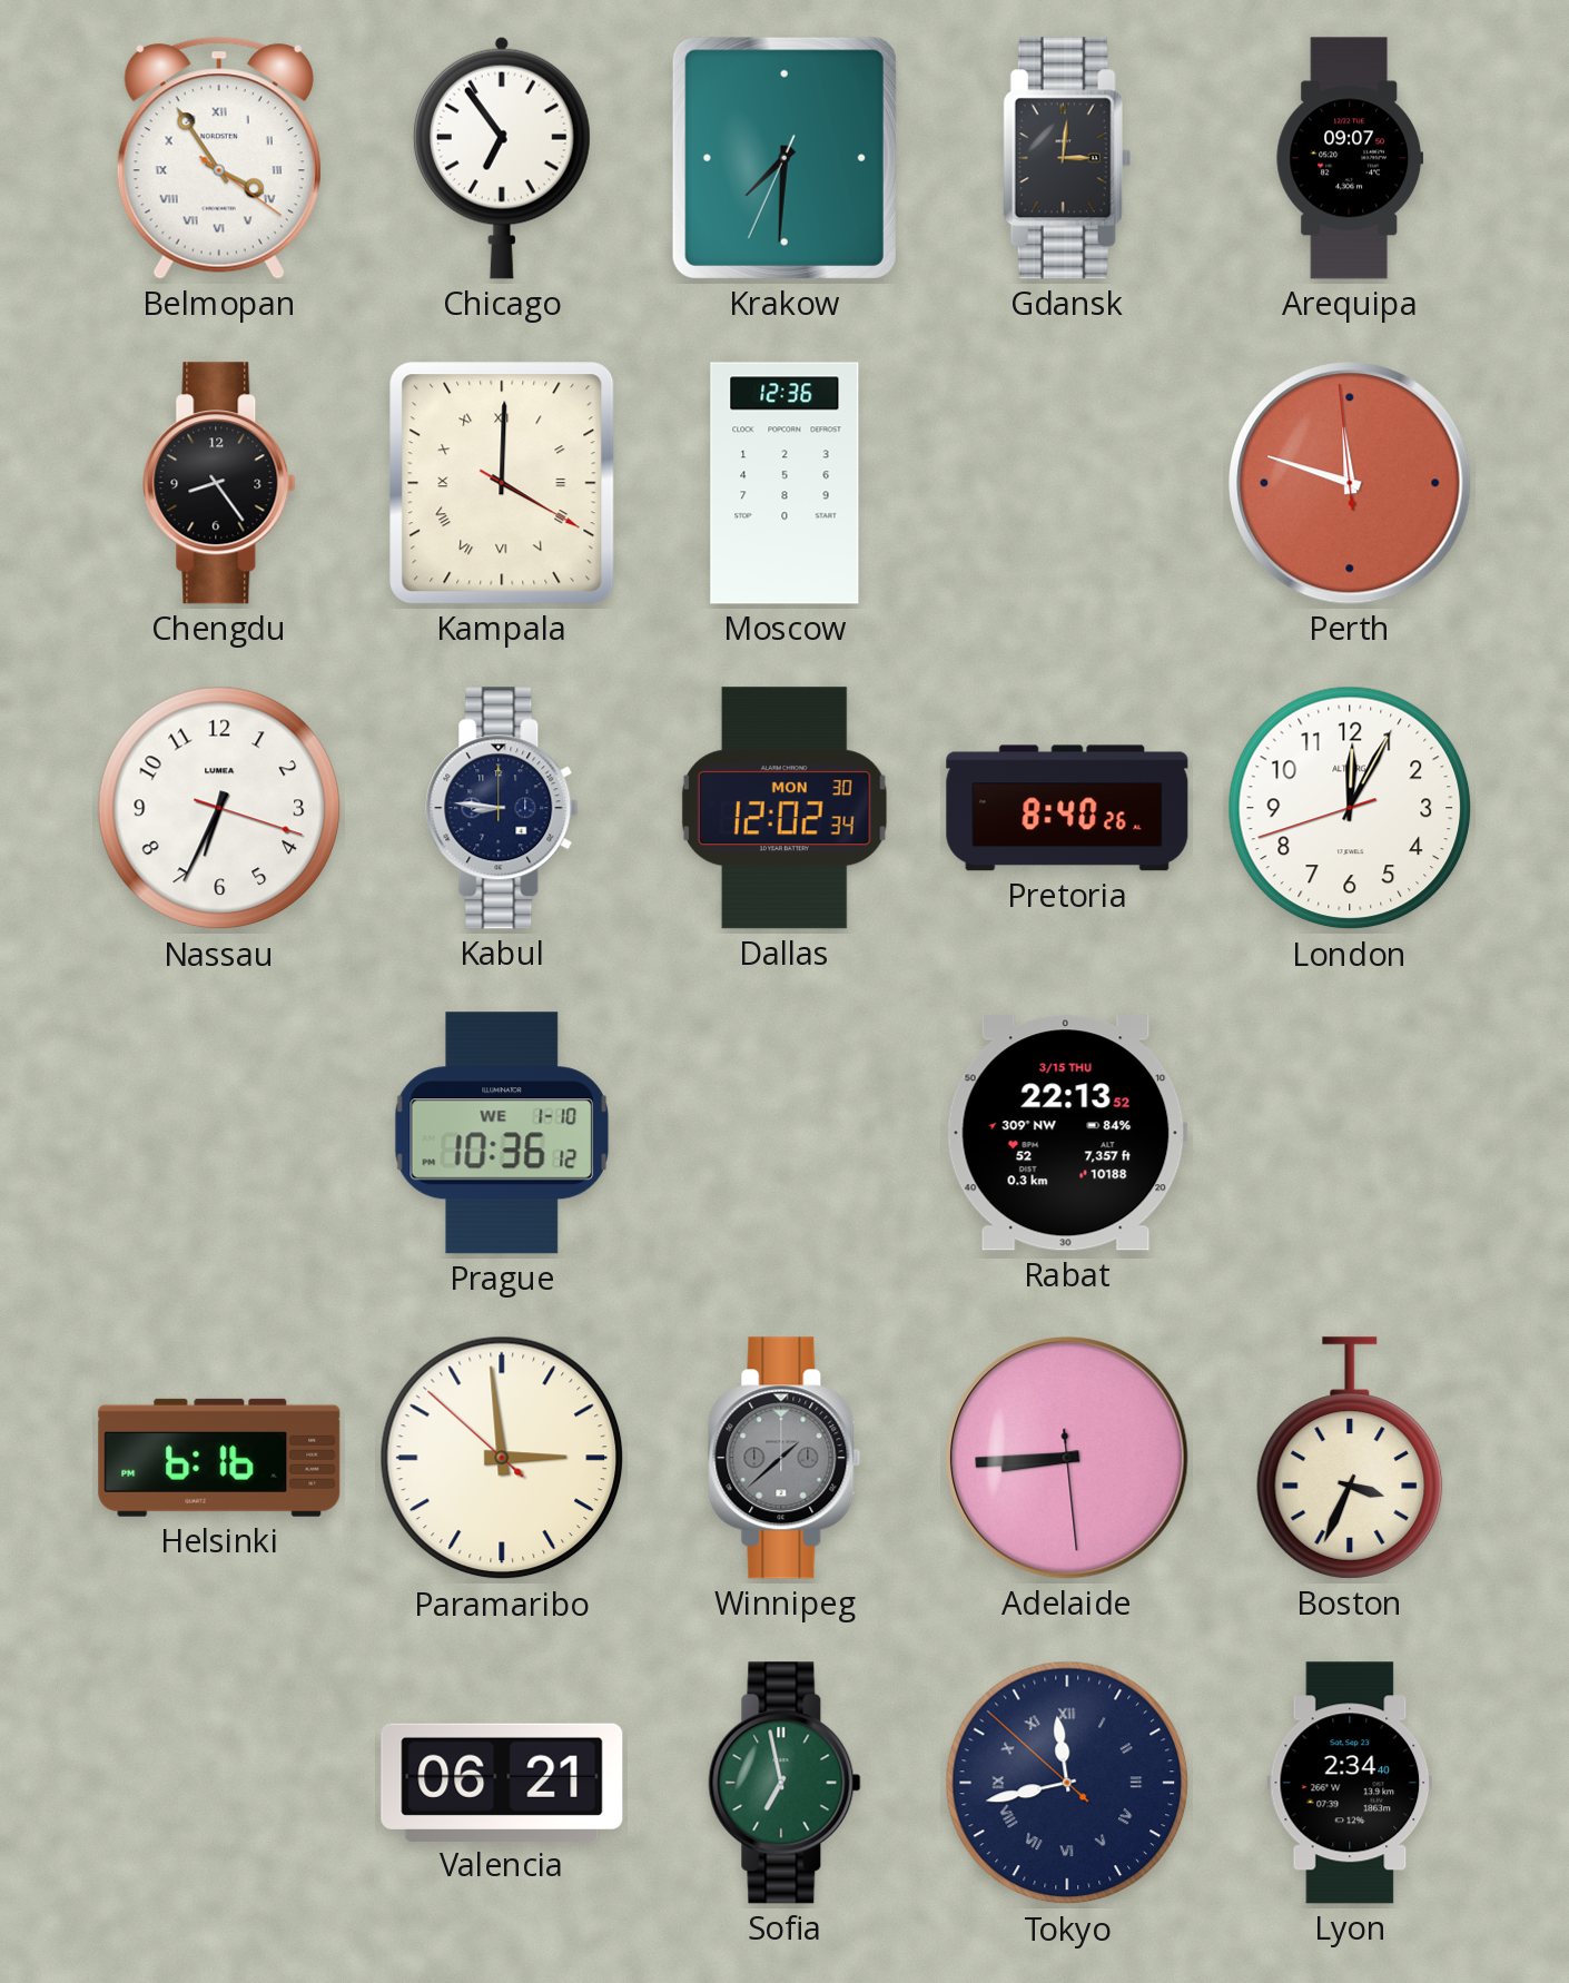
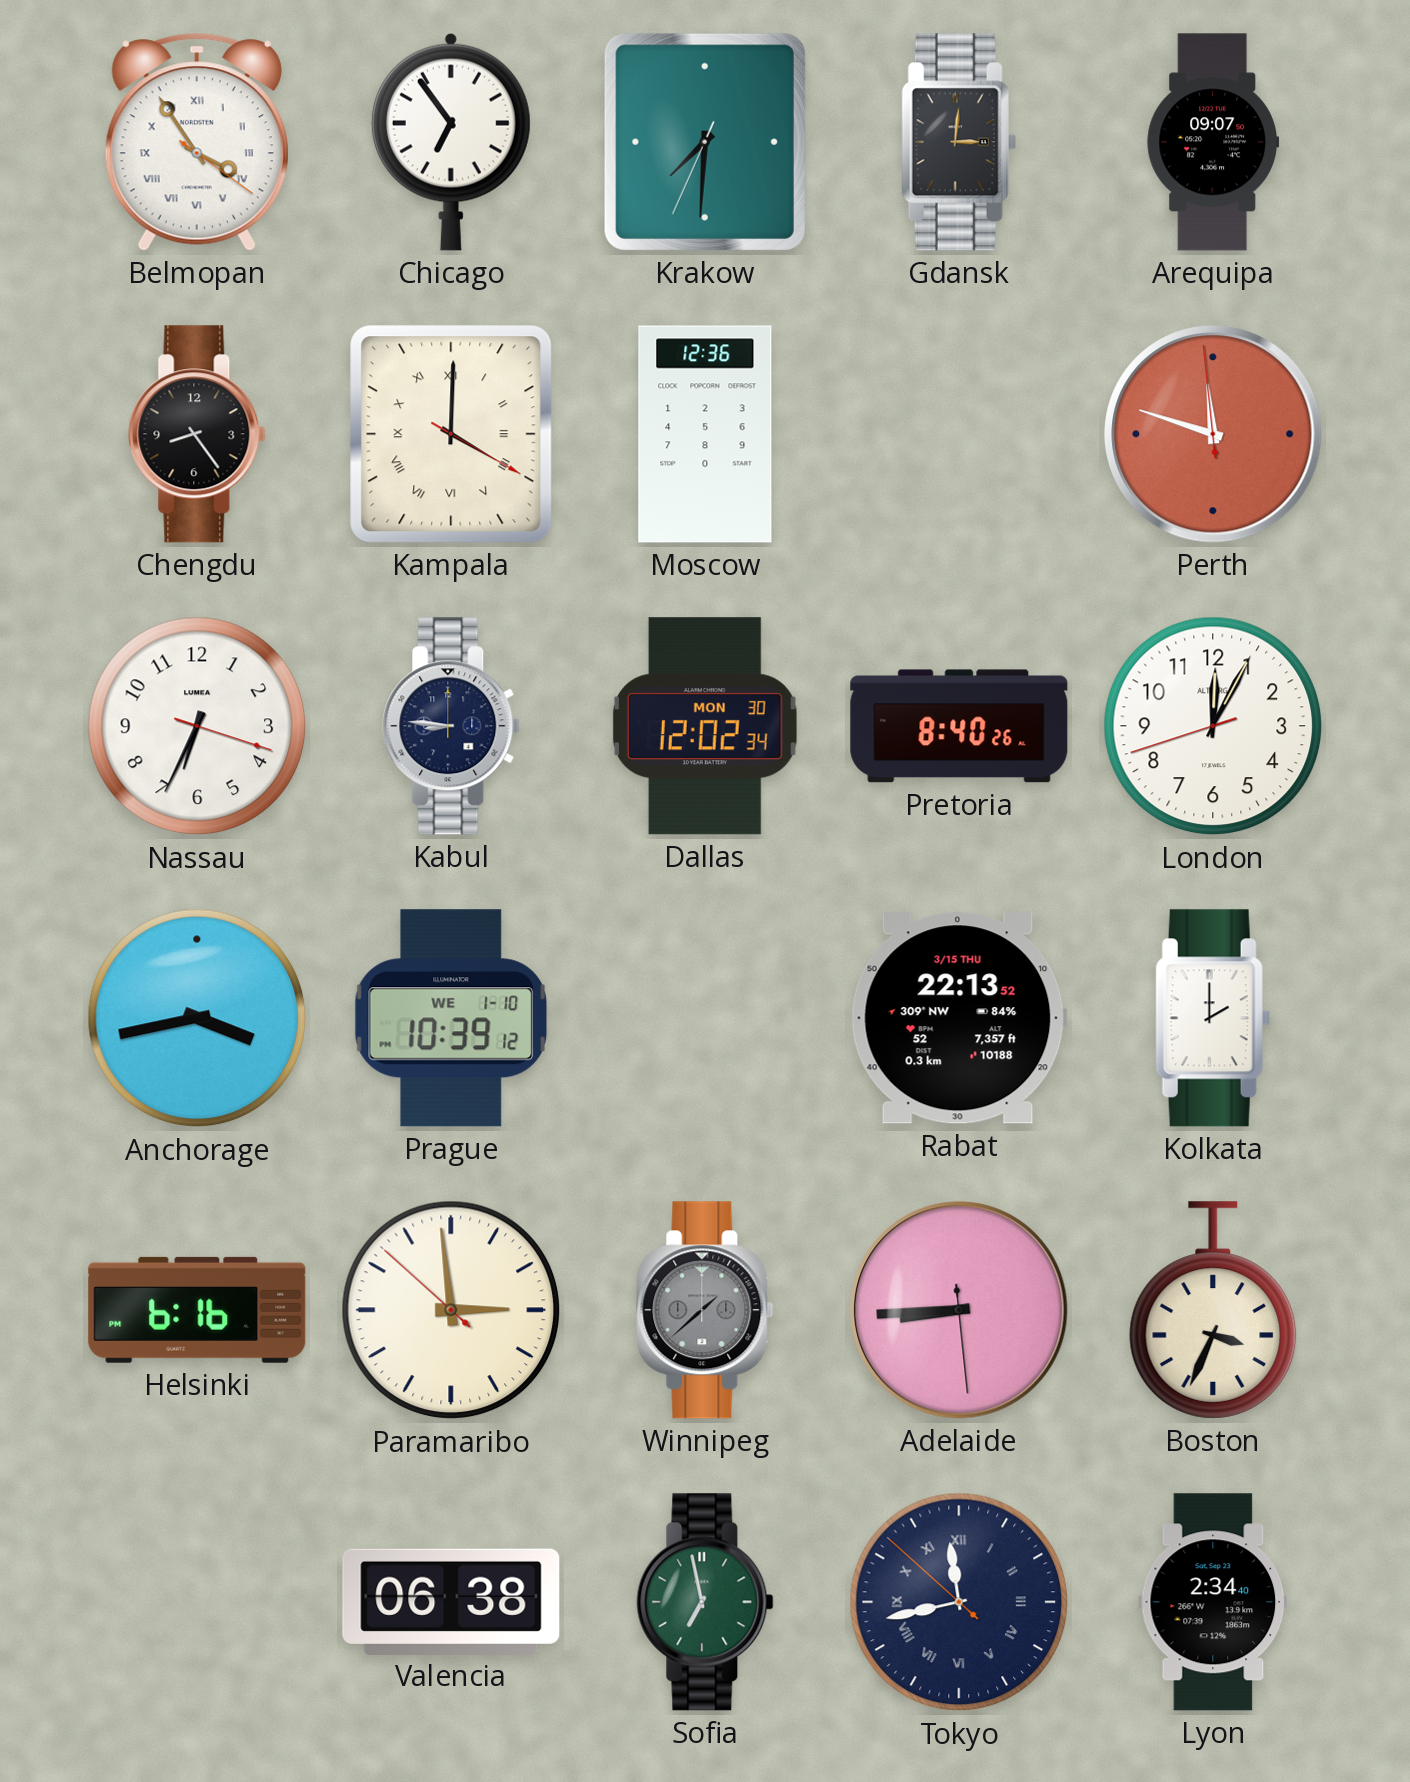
Anchorage: none -> 3:43
Prague: 10:36 -> 10:39
Kolkata: none -> 2:00
Valencia: 06:21 -> 06:38
